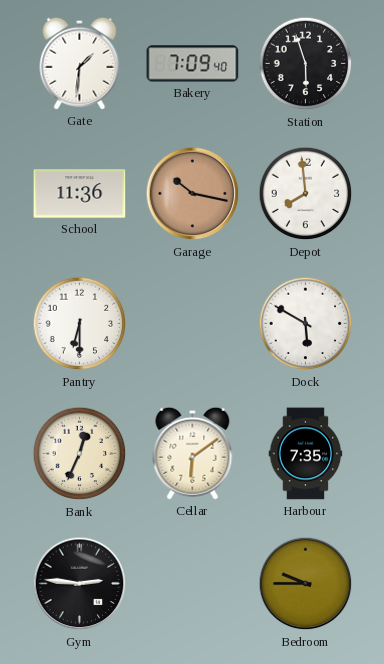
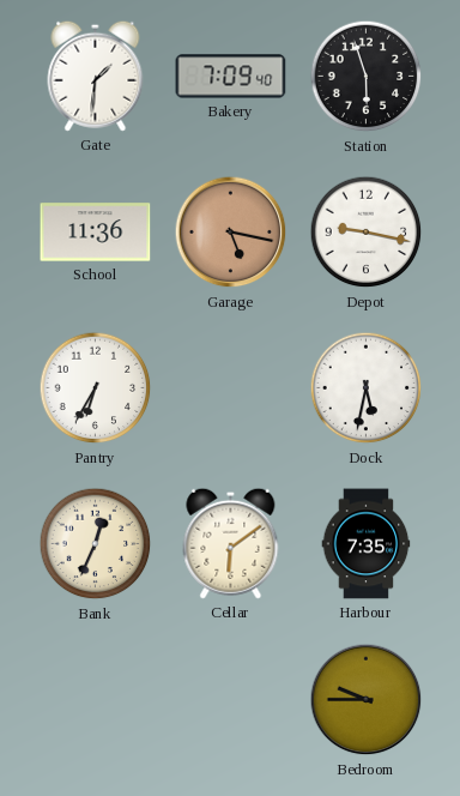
Garage: 10:17 -> 5:17
Depot: 7:59 -> 9:17
Pantry: 6:30 -> 6:35
Dock: 5:50 -> 5:32
Gym: 2:46 -> none
